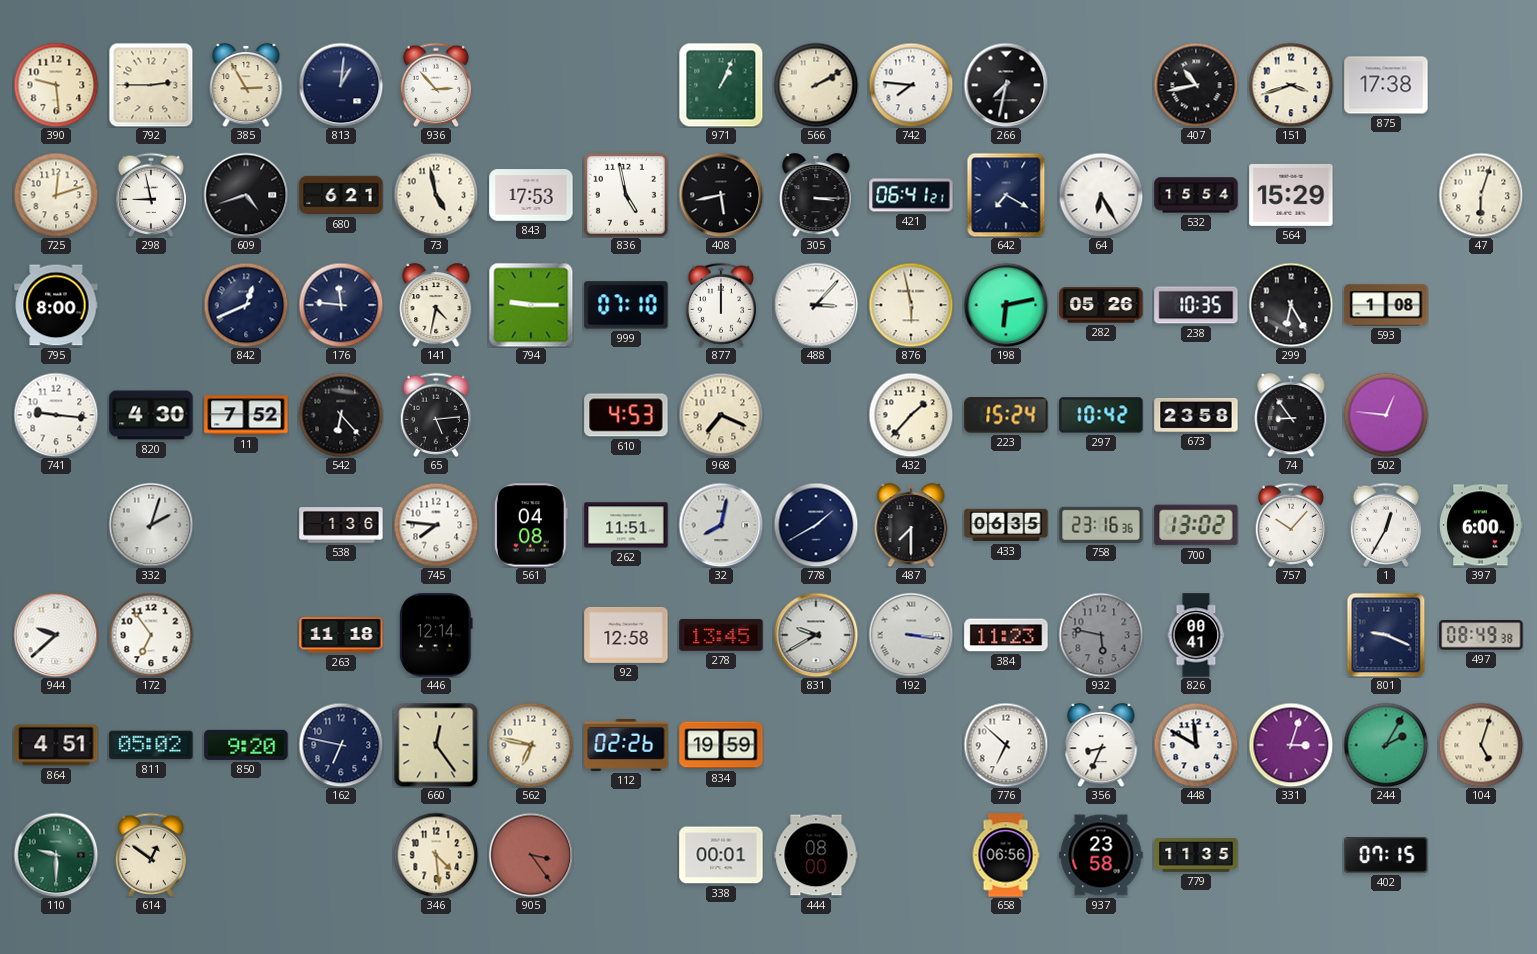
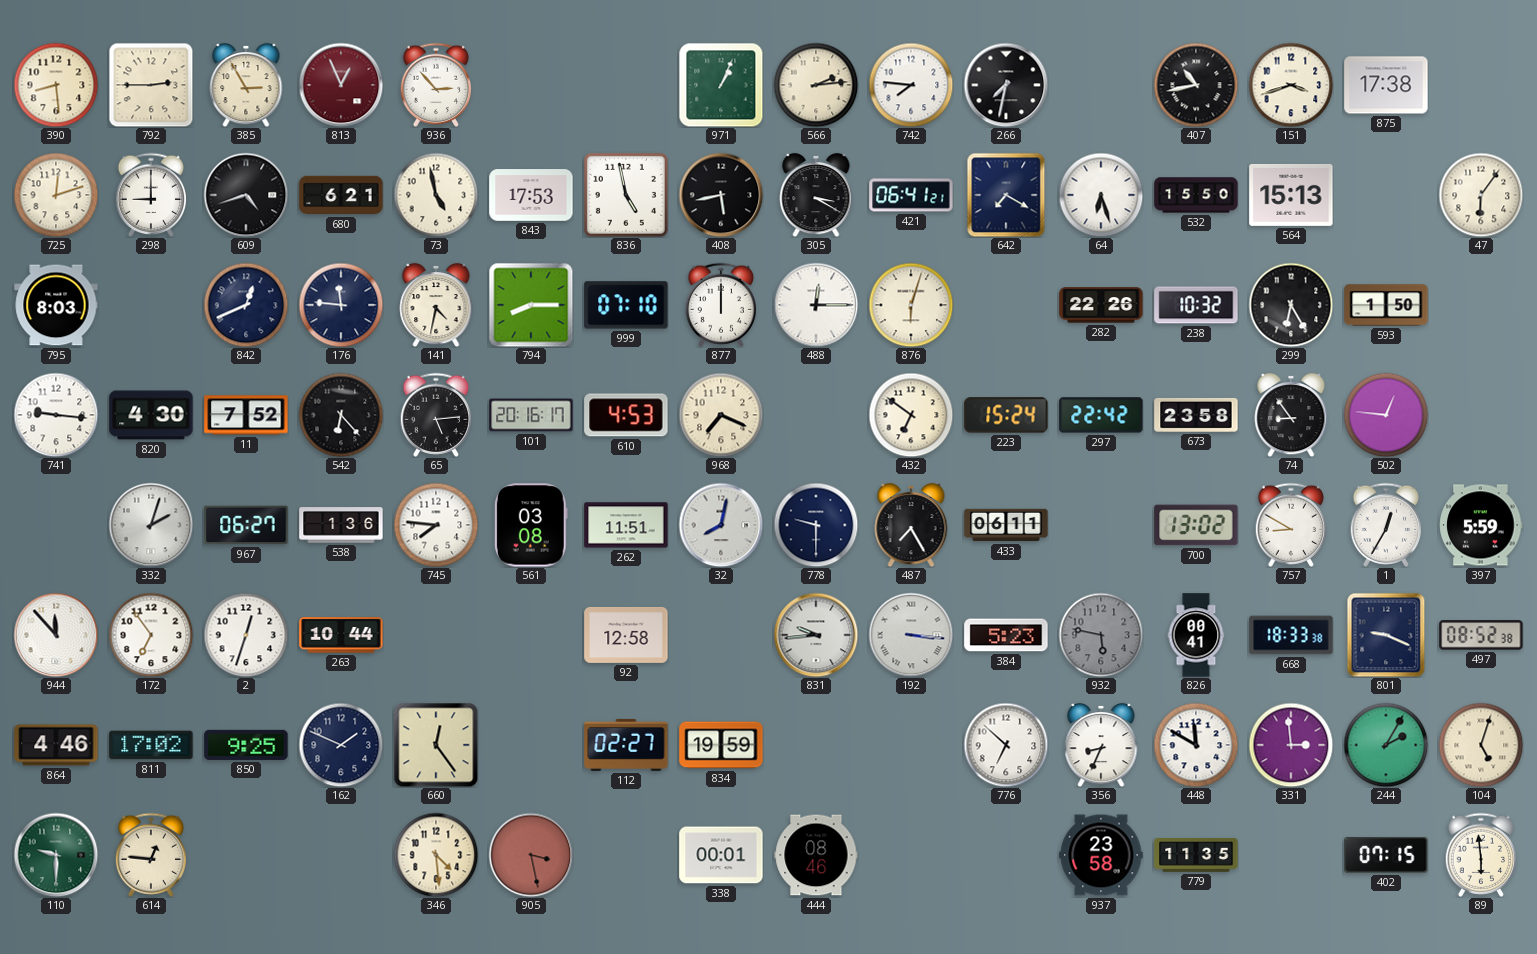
390: 9:29 -> 8:29
813: 1:01 -> 12:56
813 dial: navy -> burgundy
566: 2:10 -> 2:14
298: 8:58 -> 9:00
305: 3:15 -> 3:20
64: 6:25 -> 6:27
532: 15:54 -> 15:50
564: 15:29 -> 15:13
47: 6:03 -> 6:06
795: 8:00 -> 8:03
794: 9:15 -> 8:15
488: 3:07 -> 12:15
876: 5:58 -> 6:03
198: 6:13 -> none
282: 05:26 -> 22:26
238: 10:35 -> 10:32
593: 1:08 -> 1:50
101: none -> 20:16
432: 1:37 -> 6:51
297: 10:42 -> 22:42
967: none -> 06:27
561: 04:08 -> 03:08
778: 1:40 -> 9:30
487: 7:30 -> 7:25
433: 06:35 -> 06:11
758: 23:16 -> none
757: 10:07 -> 8:50
397: 6:00 -> 5:59
944: 9:38 -> 11:53
2: none -> 12:33
263: 11:18 -> 10:44
446: 12:14 -> none
278: 13:45 -> none
831: 9:40 -> 9:44
384: 11:23 -> 5:23
668: none -> 18:33
497: 08:49 -> 08:52
864: 4:51 -> 4:46
811: 05:02 -> 17:02
850: 9:20 -> 9:25
162: 6:47 -> 1:49
562: 6:47 -> none
112: 02:26 -> 02:27
331: 3:03 -> 2:59
614: 12:51 -> 12:46
905: 3:24 -> 3:28
444: 08:00 -> 08:46
658: 06:56 -> none
89: none -> 5:59
